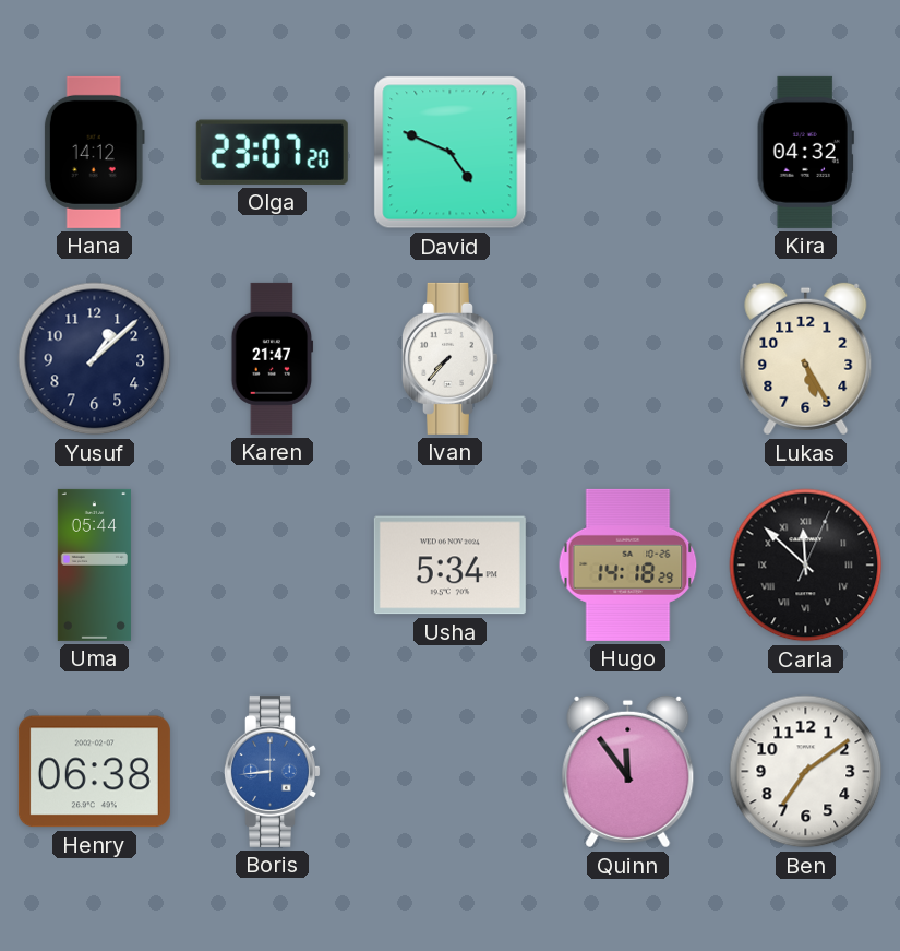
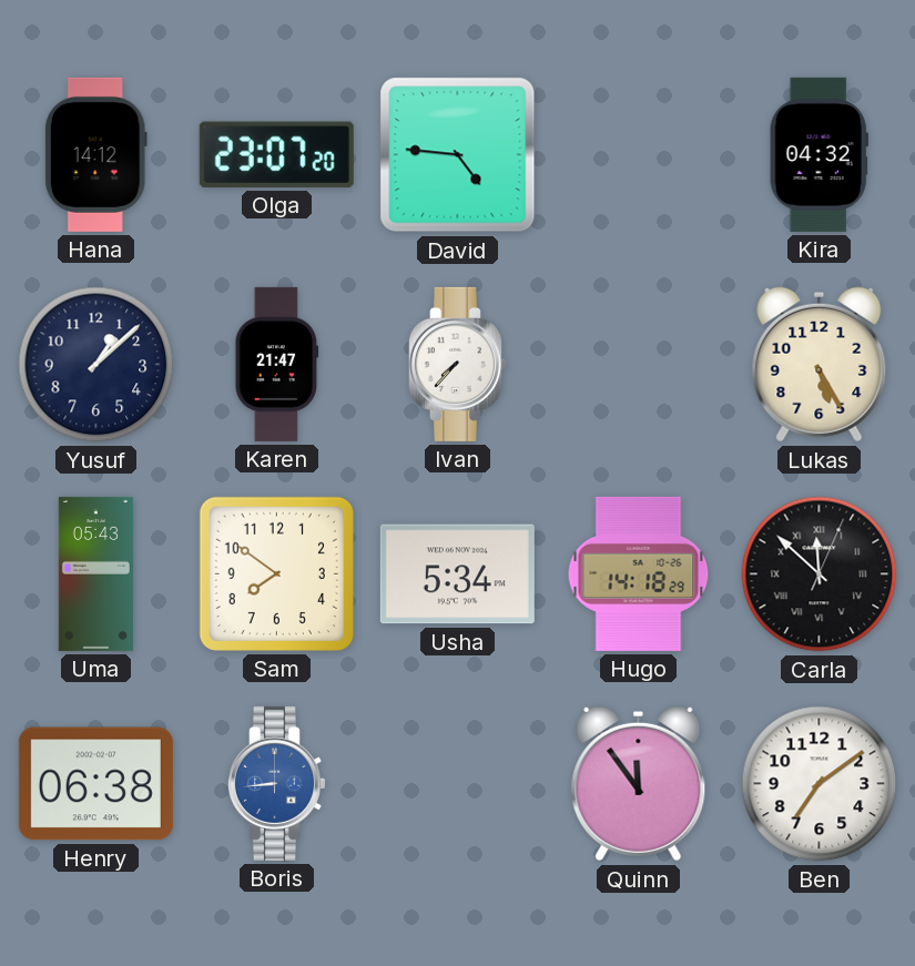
David: 4:49 -> 4:46
Uma: 05:44 -> 05:43
Sam: none -> 7:51
